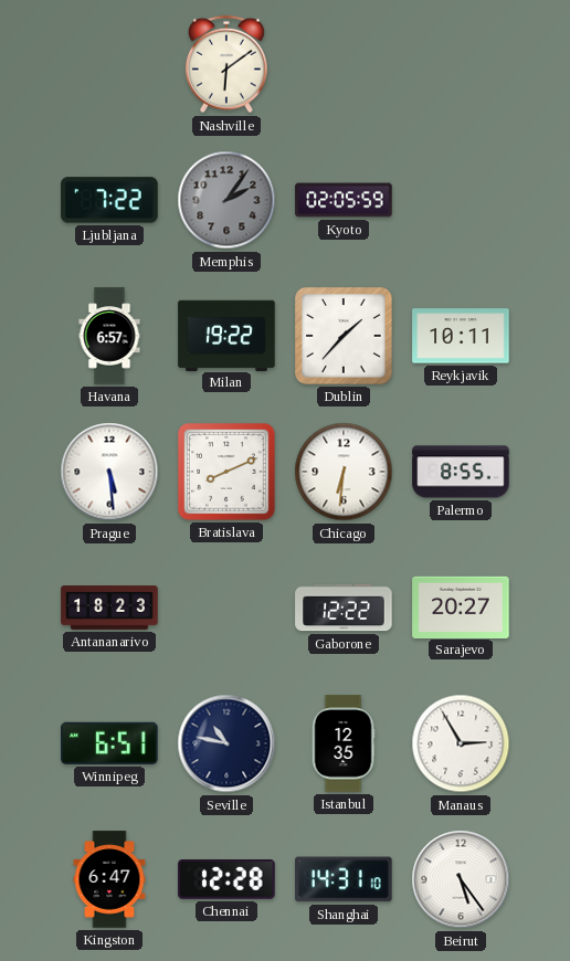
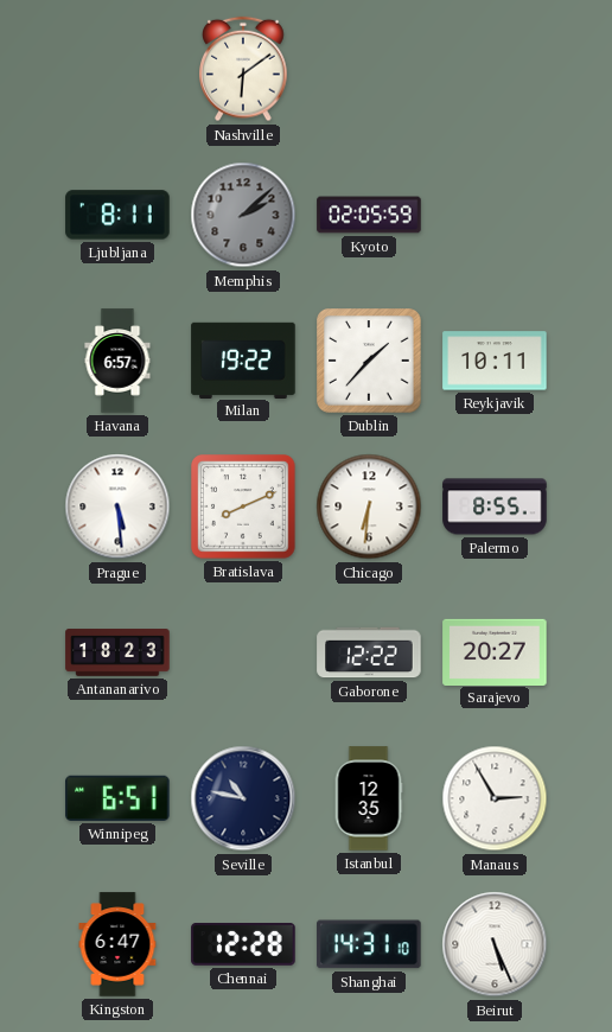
Ljubljana: 7:22 -> 8:11
Memphis: 2:06 -> 2:08
Beirut: 5:24 -> 5:26
